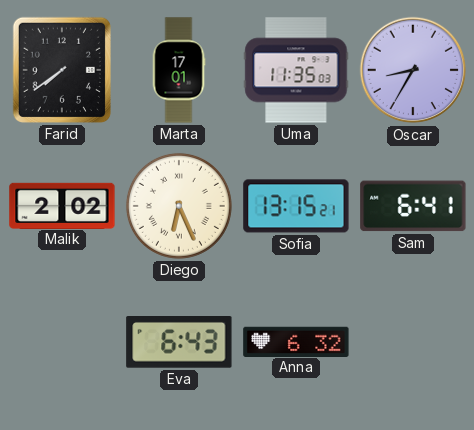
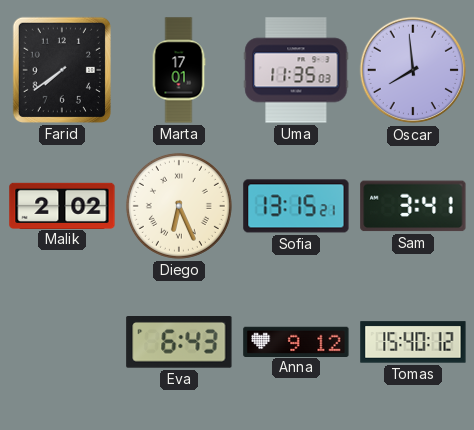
Oscar: 8:35 -> 7:59
Sam: 6:41 -> 3:41
Anna: 6:32 -> 9:12
Tomas: none -> 15:40
